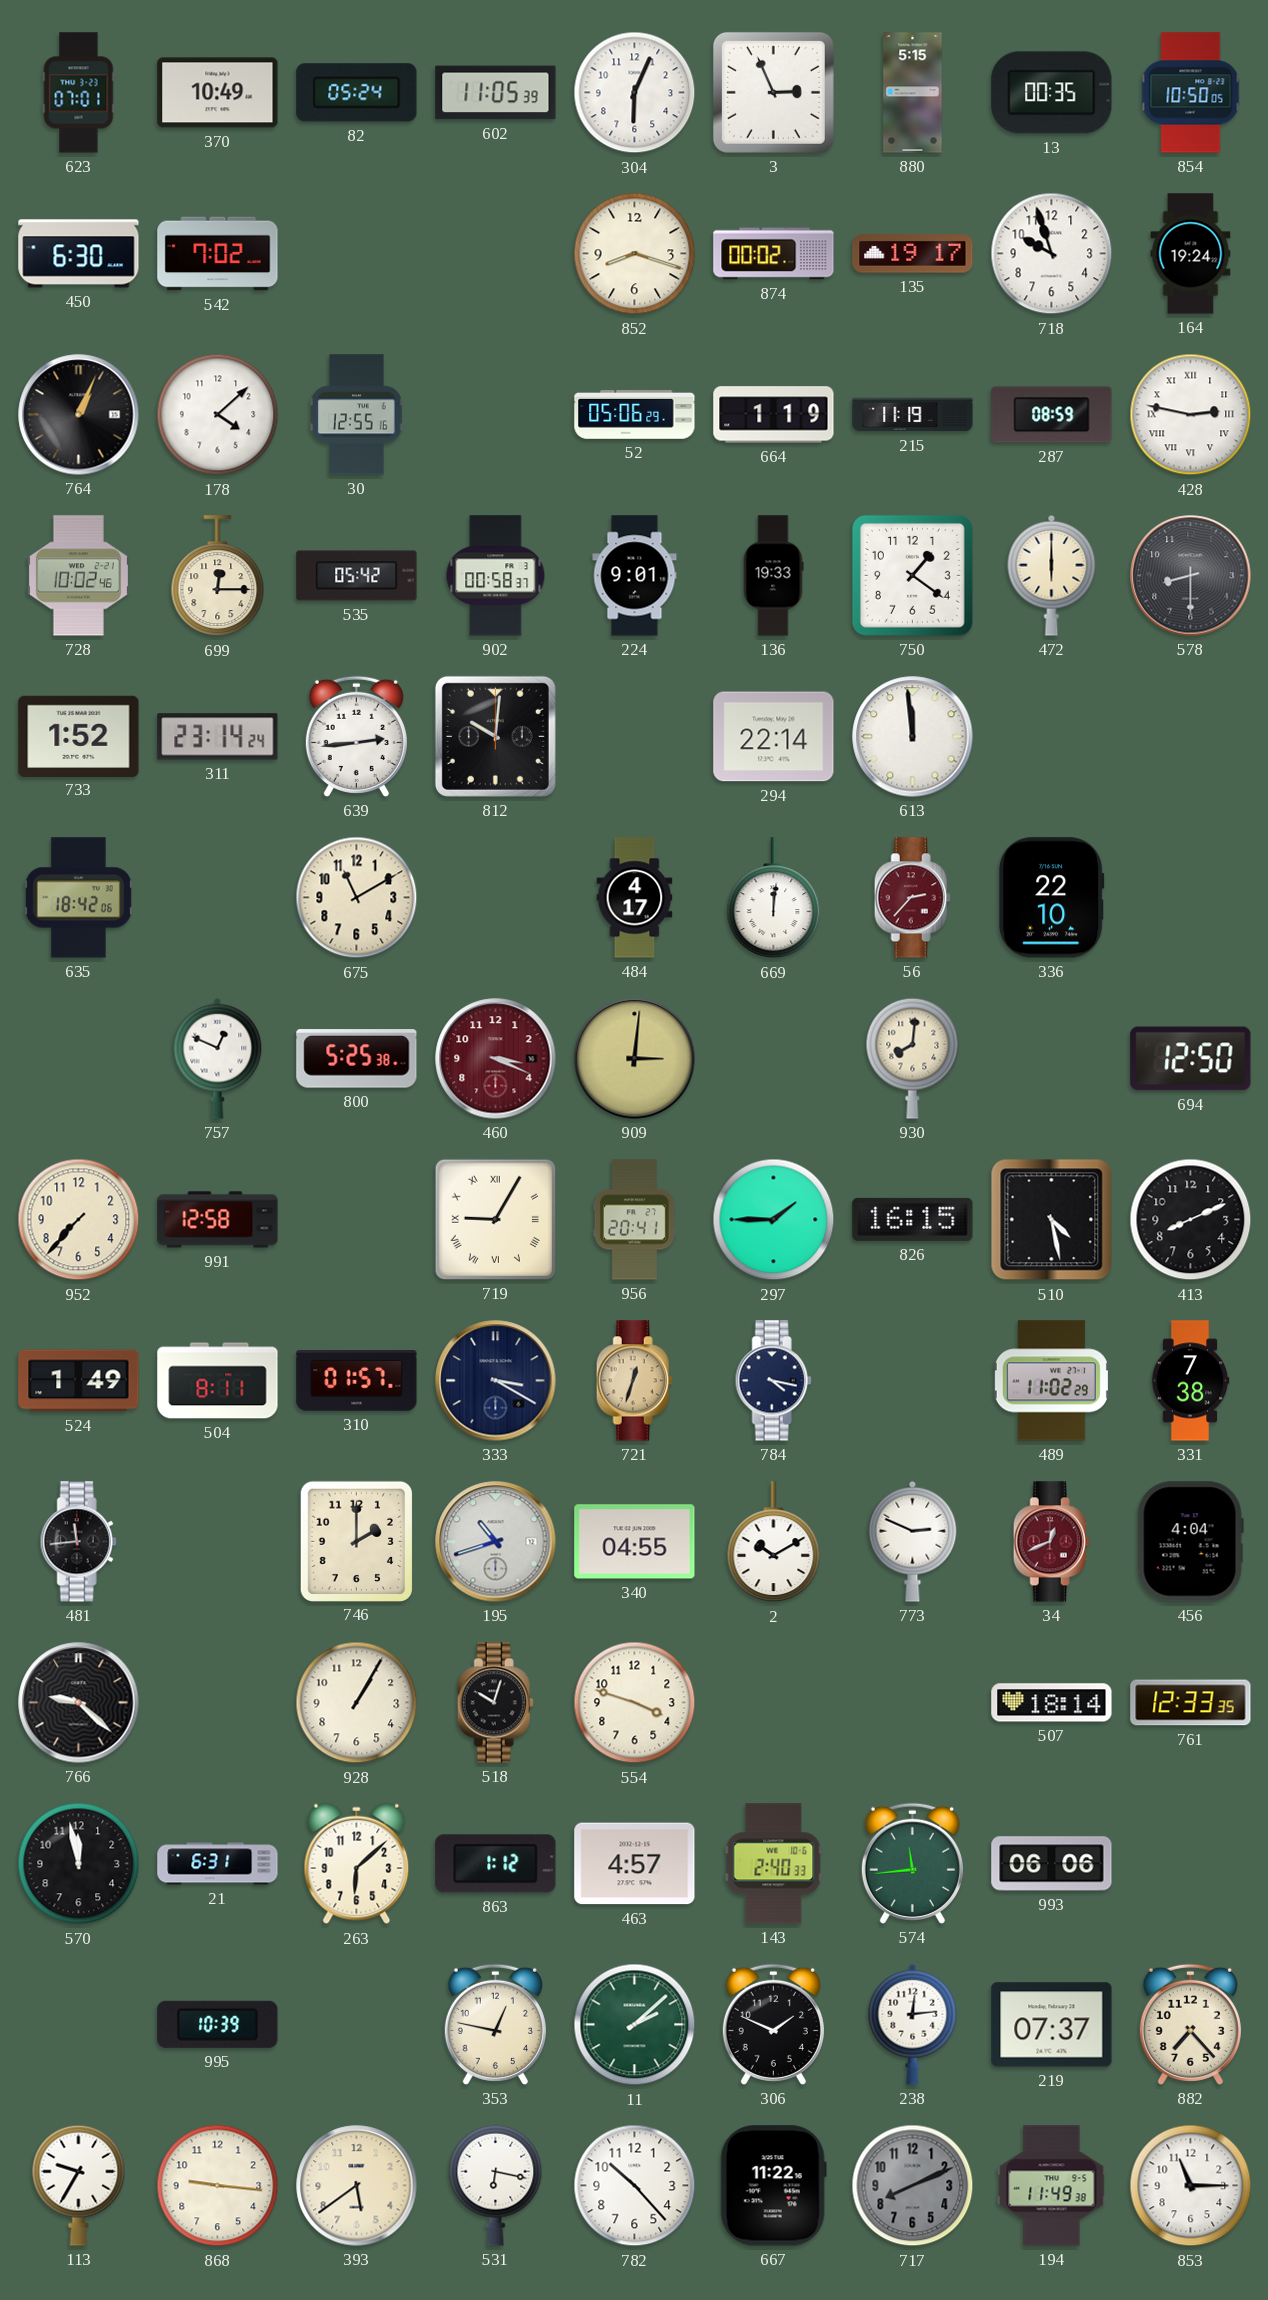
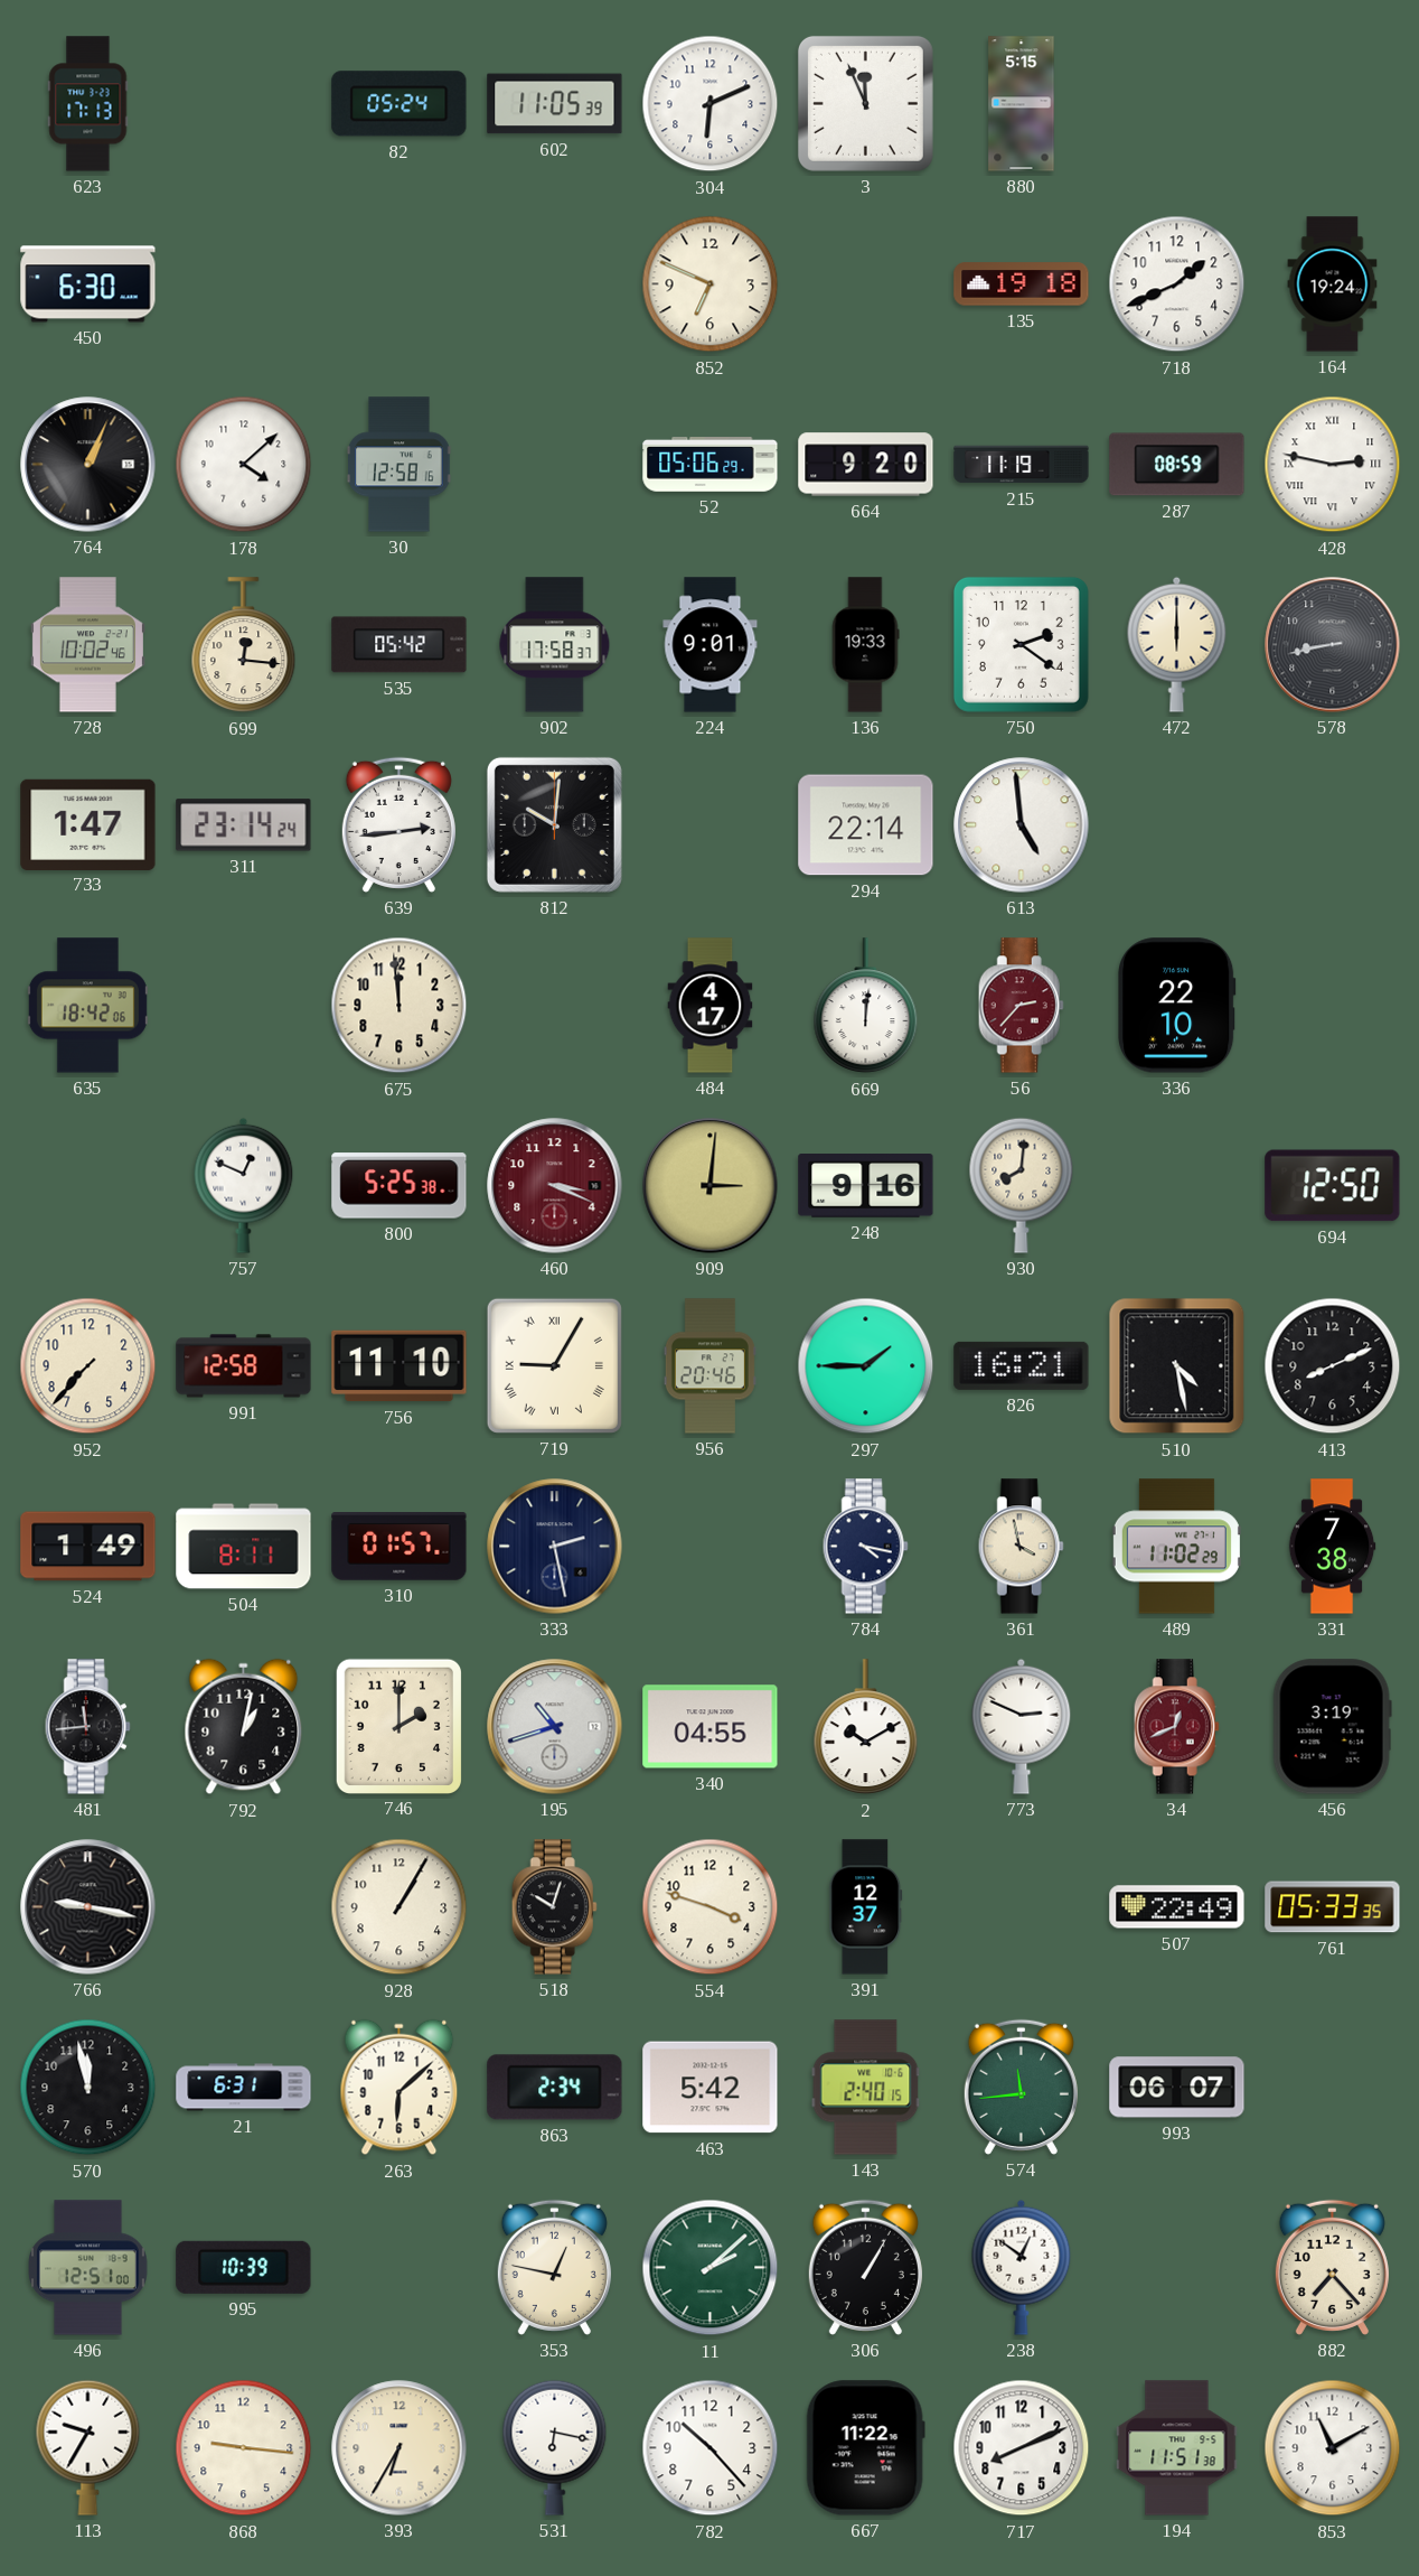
623: 07:01 -> 17:13
370: 10:49 -> none
304: 6:04 -> 6:11
3: 2:56 -> 11:56
13: 00:35 -> none
854: 10:50 -> none
542: 7:02 -> none
852: 8:18 -> 6:49
874: 00:02 -> none
135: 19:17 -> 19:18
718: 9:57 -> 1:41
30: 12:55 -> 12:58
664: 1:19 -> 9:20
699: 12:15 -> 12:16
902: 00:58 -> 17:58
750: 1:21 -> 2:21
578: 8:30 -> 8:43
733: 1:52 -> 1:47
613: 11:59 -> 4:59
675: 11:10 -> 11:59
248: none -> 9:16
756: none -> 11:10
956: 20:41 -> 20:46
826: 16:15 -> 16:21
333: 3:20 -> 2:28
721: 12:33 -> none
361: none -> 3:58
792: none -> 1:02
456: 4:04 -> 3:19
766: 9:22 -> 9:17
391: none -> 12:37
507: 18:14 -> 22:49
761: 12:33 -> 05:33
863: 1:12 -> 2:34
463: 4:57 -> 5:42
143: 2:40:33 -> 2:40:15
993: 06:06 -> 06:07
496: none -> 12:51
306: 1:49 -> 1:05
238: 12:14 -> 12:51
219: 07:37 -> none
393: 5:39 -> 6:35
717 dial: grey -> white
194: 11:49 -> 11:51
853: 11:15 -> 11:10
